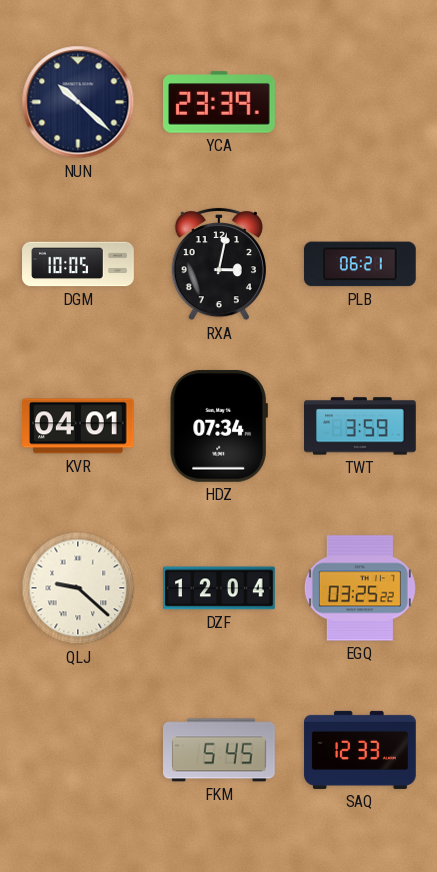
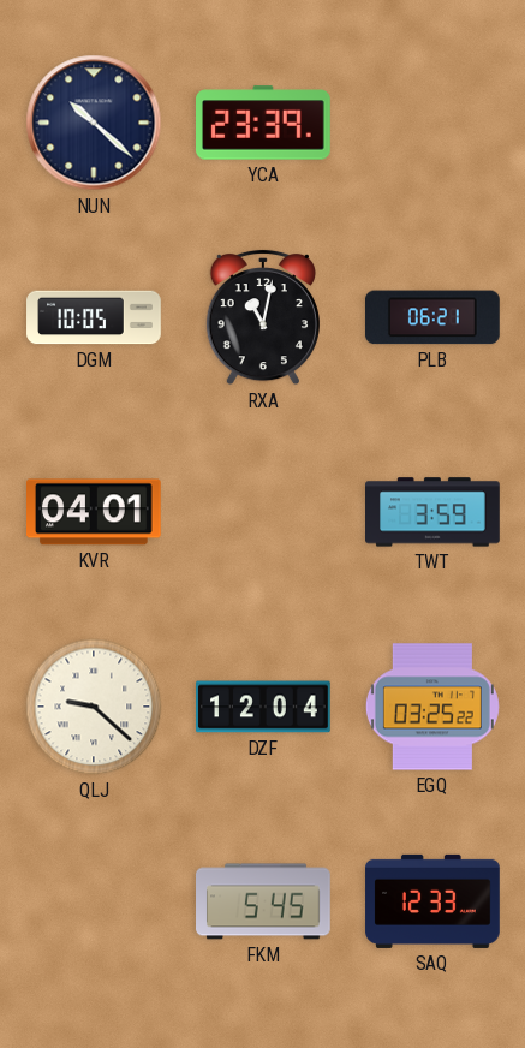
RXA: 3:02 -> 11:02
HDZ: 07:34 -> none
